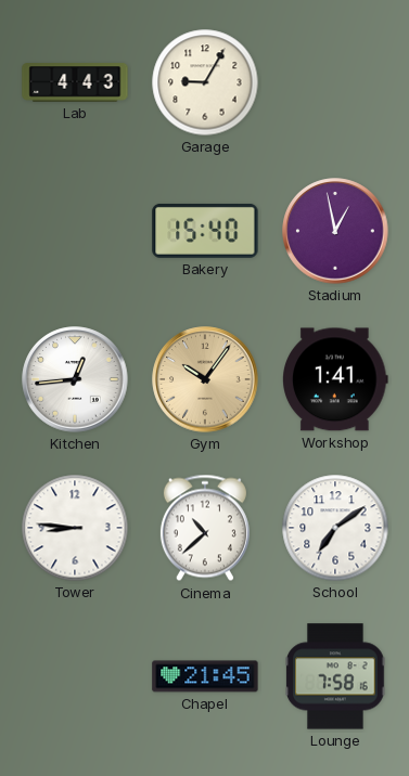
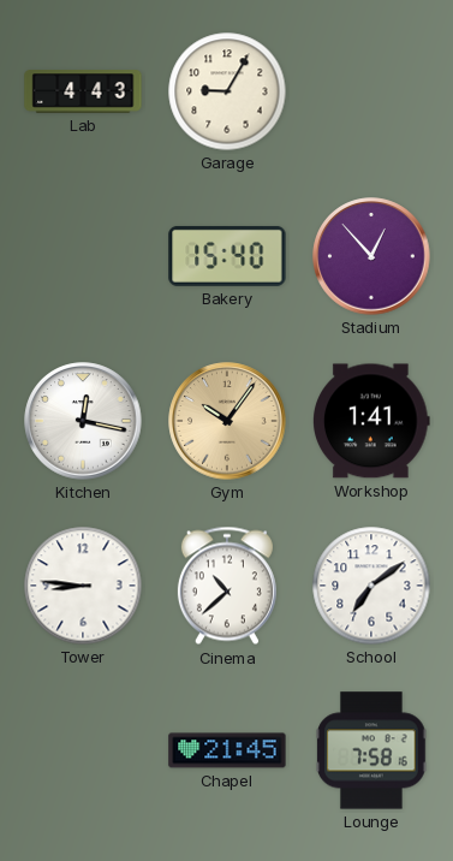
Stadium: 12:58 -> 12:53
Kitchen: 12:44 -> 12:17
